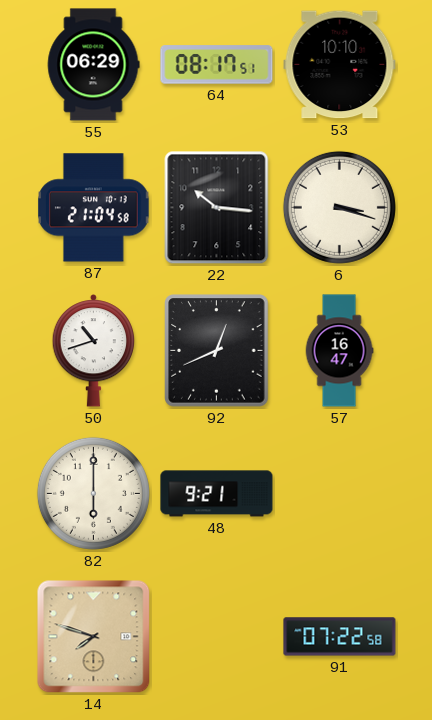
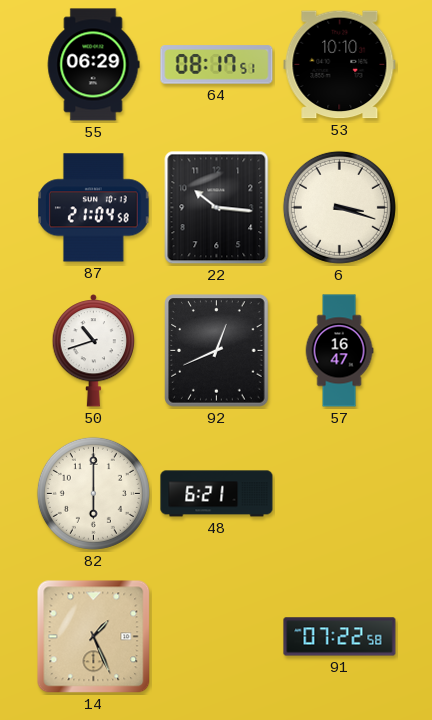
48: 9:21 -> 6:21
14: 7:48 -> 1:26
